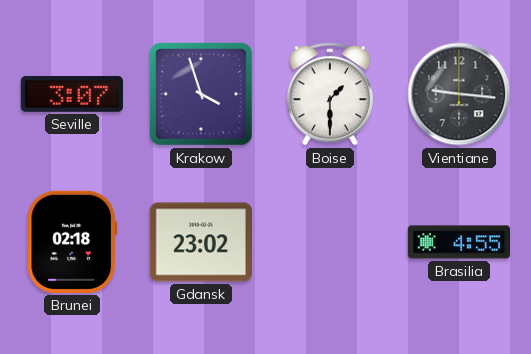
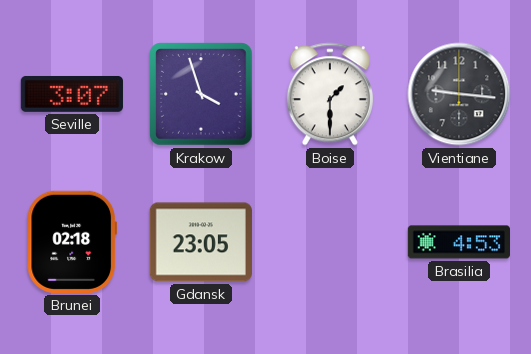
Gdansk: 23:02 -> 23:05
Brasilia: 4:55 -> 4:53
